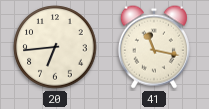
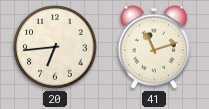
41: 11:17 -> 11:12
